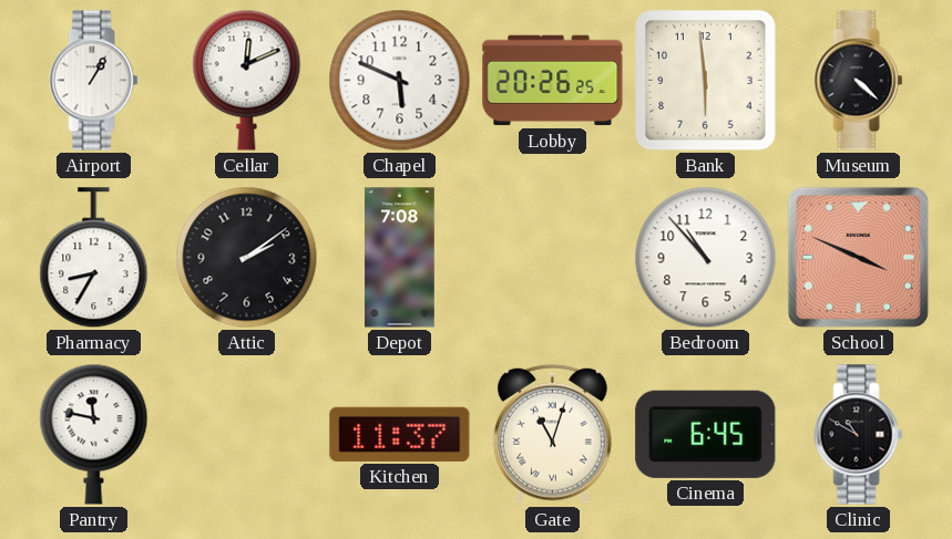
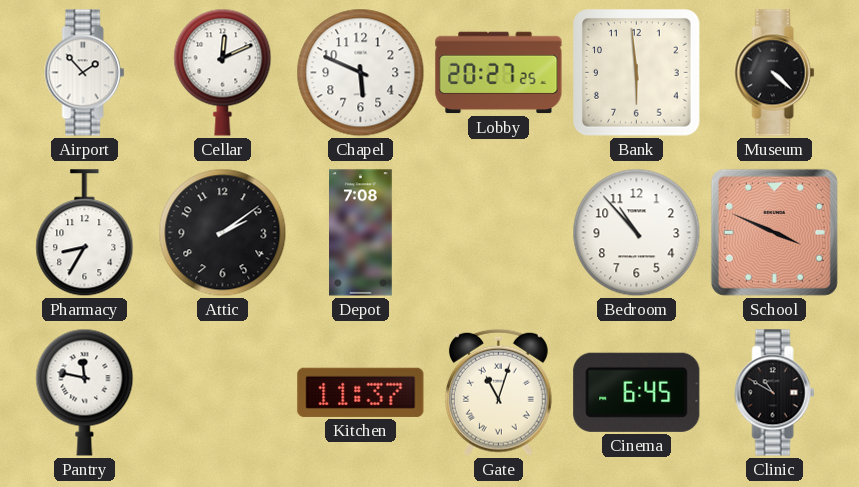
Airport: 1:05 -> 1:53
Lobby: 20:26 -> 20:27
